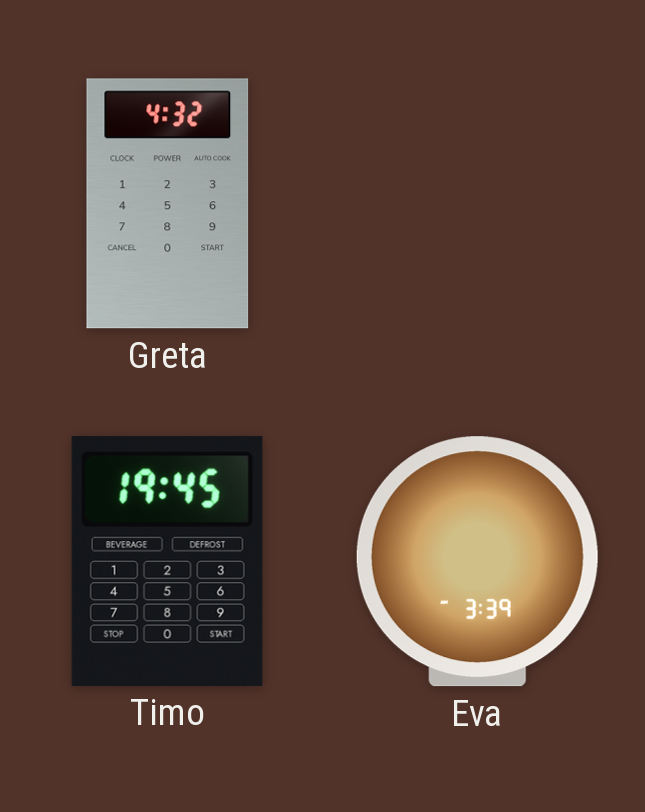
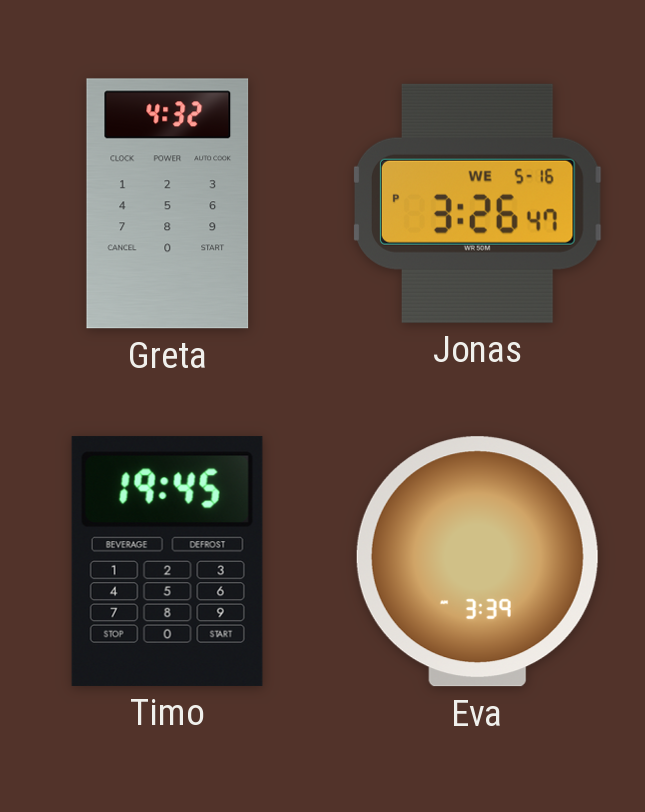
Jonas: none -> 3:26
